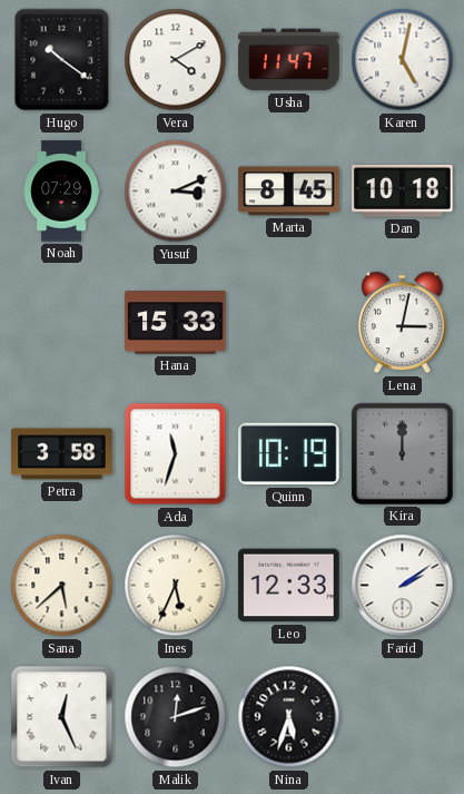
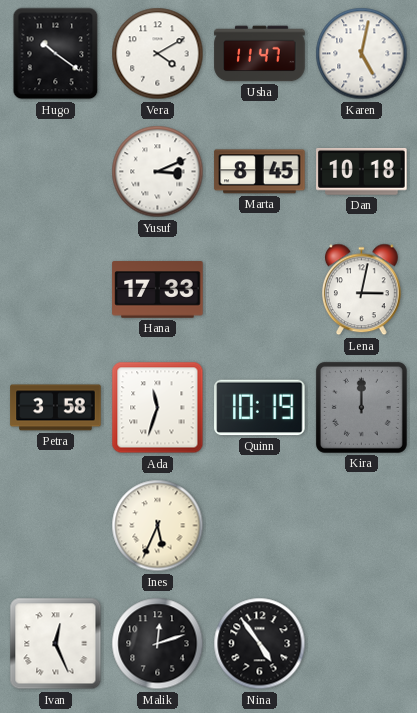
Noah: 07:29 -> none
Hana: 15:33 -> 17:33
Sana: 5:38 -> none
Leo: 12:33 -> none
Farid: 2:09 -> none
Nina: 5:33 -> 4:54
